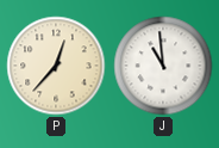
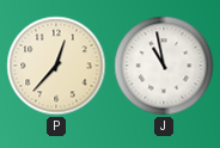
J: 10:59 -> 10:58
